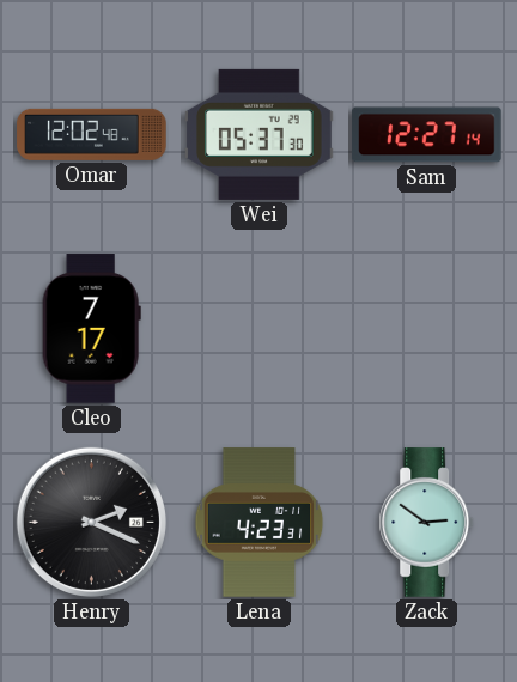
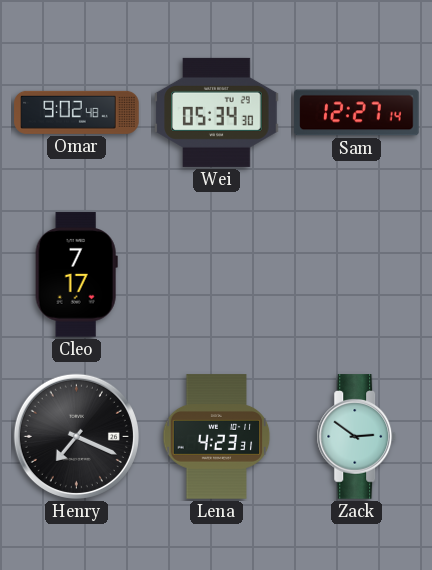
Omar: 12:02 -> 9:02
Wei: 05:37 -> 05:34
Henry: 2:19 -> 7:19
